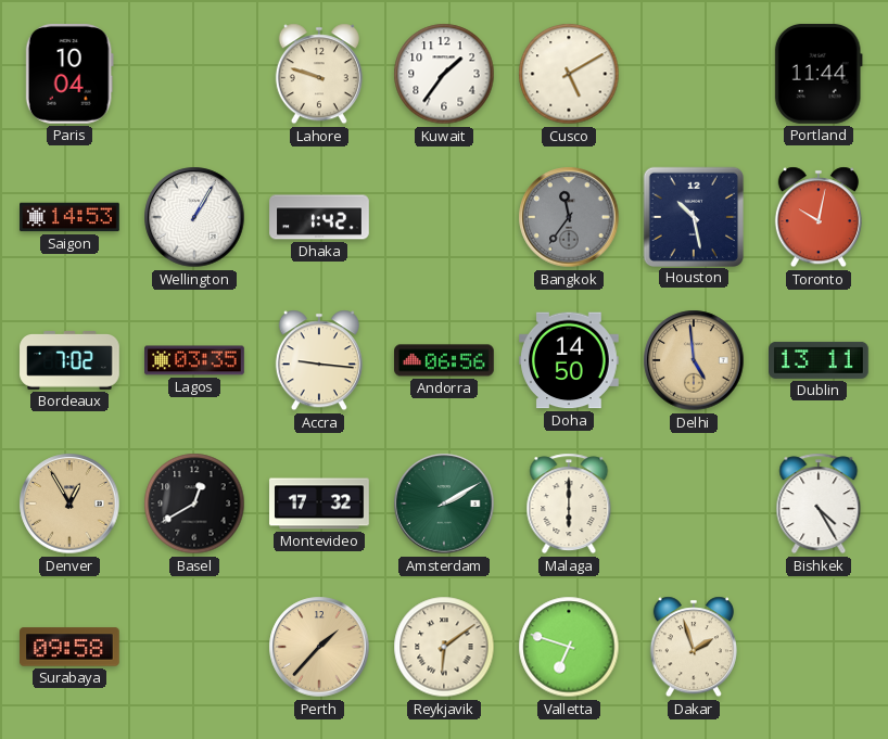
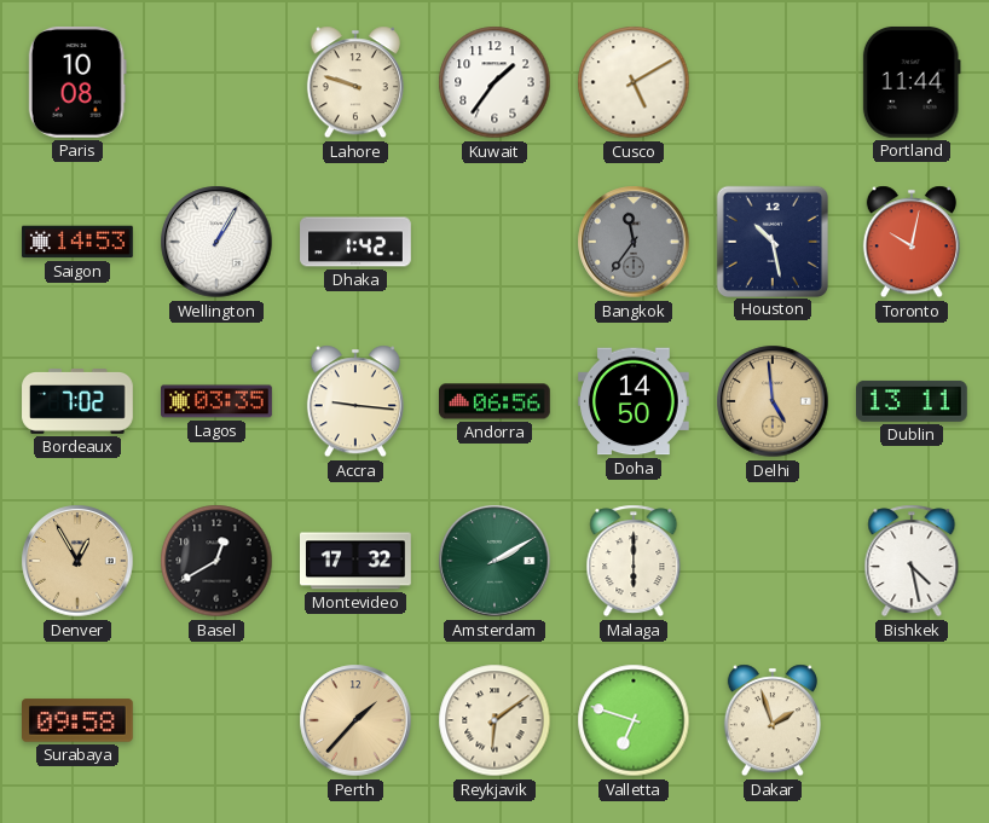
Paris: 10:04 -> 10:08
Bishkek: 4:25 -> 4:28
